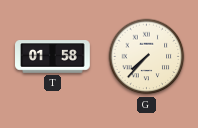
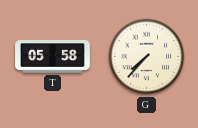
T: 01:58 -> 05:58
